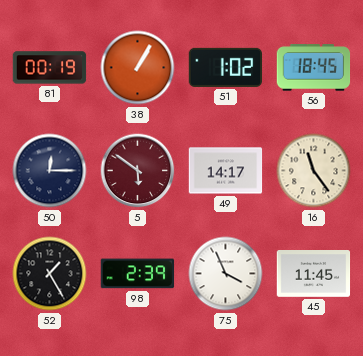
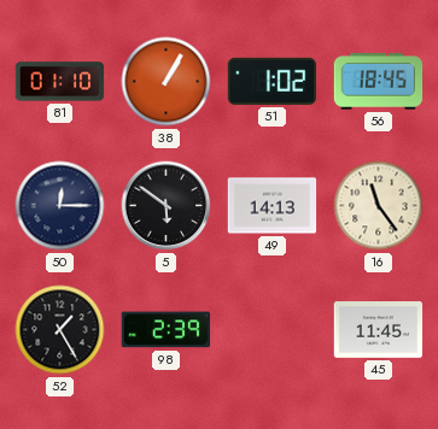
81: 00:19 -> 01:10
5 dial: burgundy -> black
49: 14:17 -> 14:13
75: 3:56 -> none
